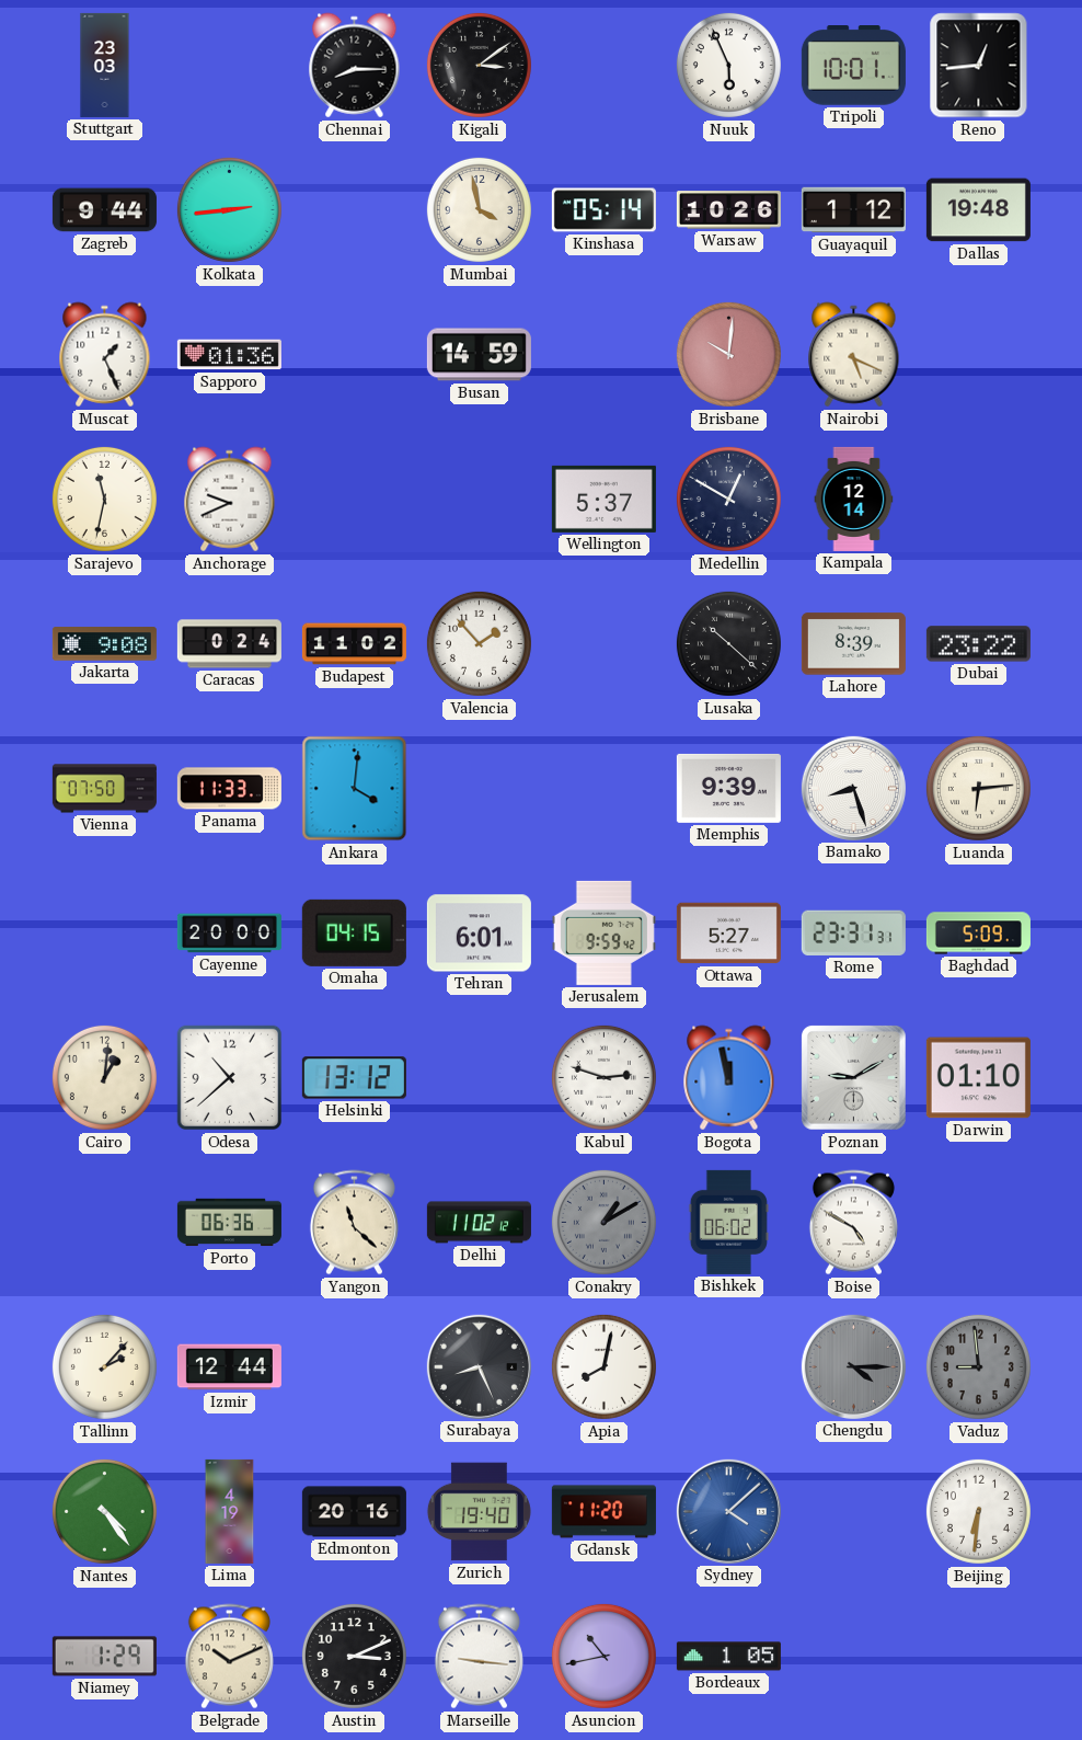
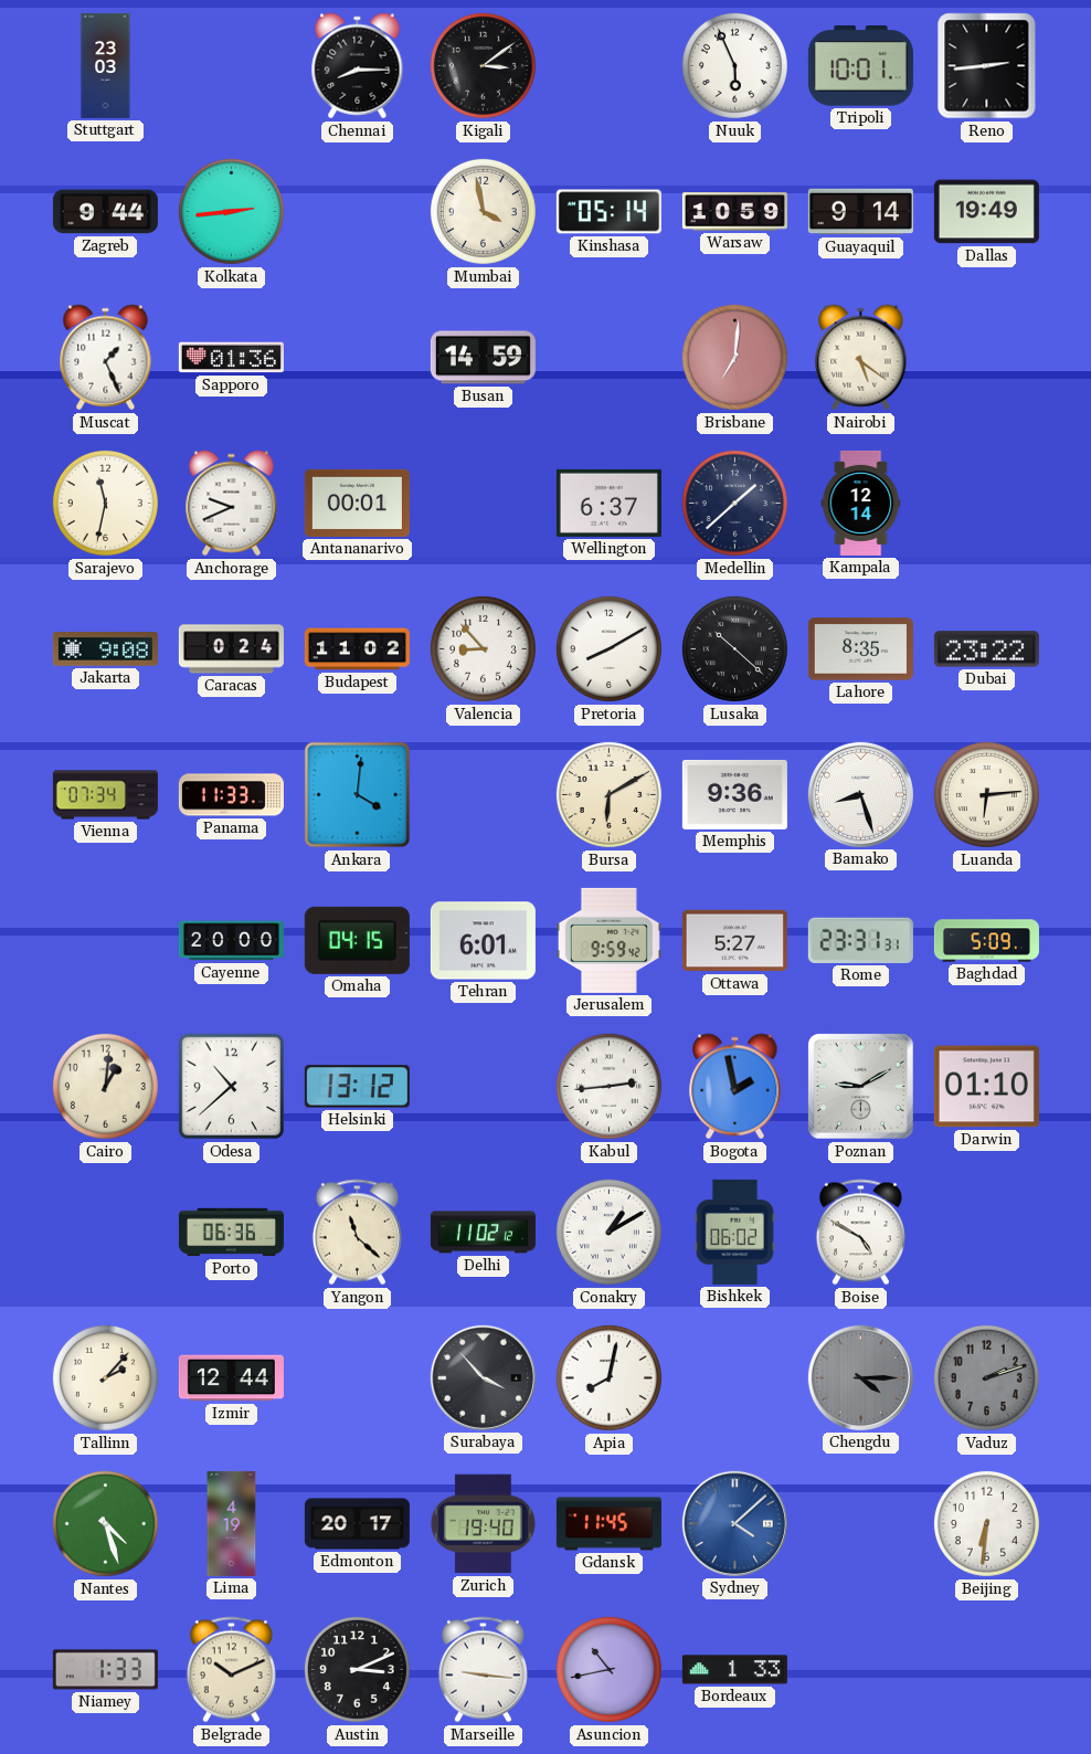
Reno: 12:44 -> 2:44
Warsaw: 10:26 -> 10:59
Guayaquil: 1:12 -> 9:14
Dallas: 19:48 -> 19:49
Brisbane: 10:01 -> 7:01
Nairobi: 5:19 -> 5:21
Antananarivo: none -> 00:01
Wellington: 5:37 -> 6:37
Medellin: 12:50 -> 1:38
Valencia: 1:53 -> 8:53
Pretoria: none -> 8:10
Lahore: 8:39 -> 8:35
Vienna: 07:50 -> 07:34
Bursa: none -> 6:10
Memphis: 9:39 -> 9:36
Kabul: 2:48 -> 2:44
Bogota: 11:58 -> 1:58
Conakry dial: grey -> white
Surabaya: 8:26 -> 3:53
Vaduz: 8:59 -> 2:12
Nantes: 4:24 -> 4:27
Edmonton: 20:16 -> 20:17
Gdansk: 11:20 -> 11:45
Niamey: 1:29 -> 1:33
Bordeaux: 1:05 -> 1:33
